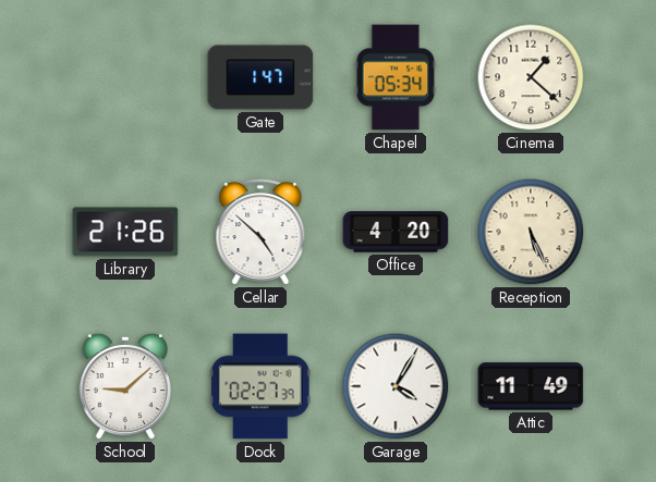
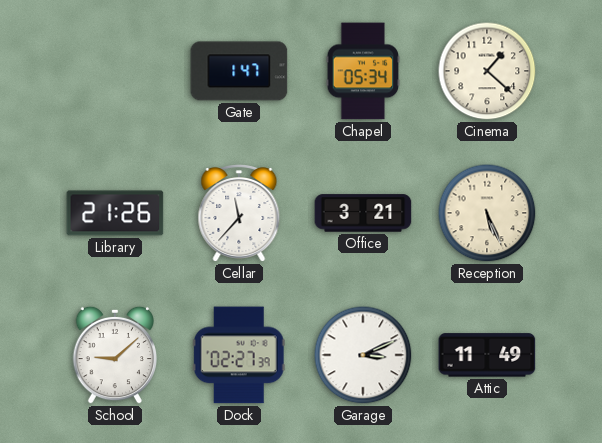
Cellar: 4:52 -> 11:37
Office: 4:20 -> 3:21
Garage: 4:05 -> 3:11
